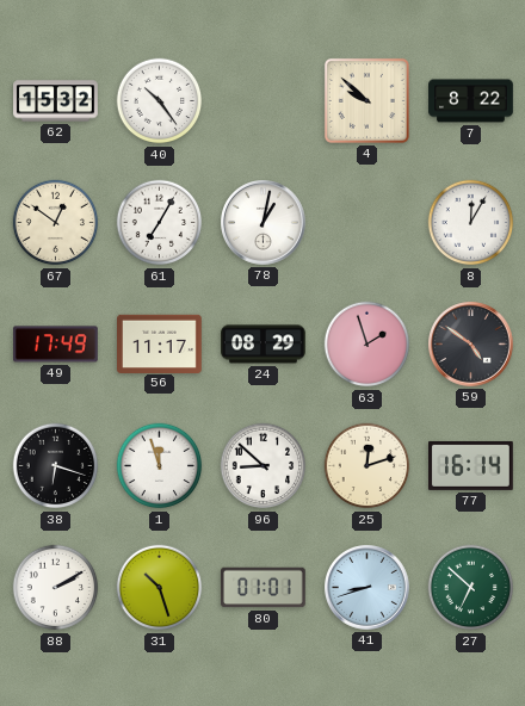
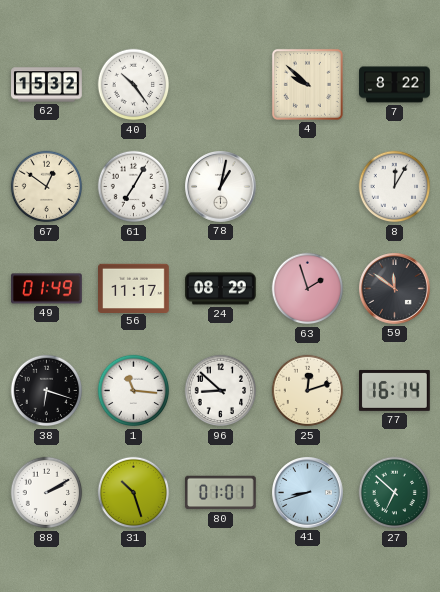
49: 17:49 -> 01:49
59: 4:51 -> 11:51
1: 11:57 -> 11:16
